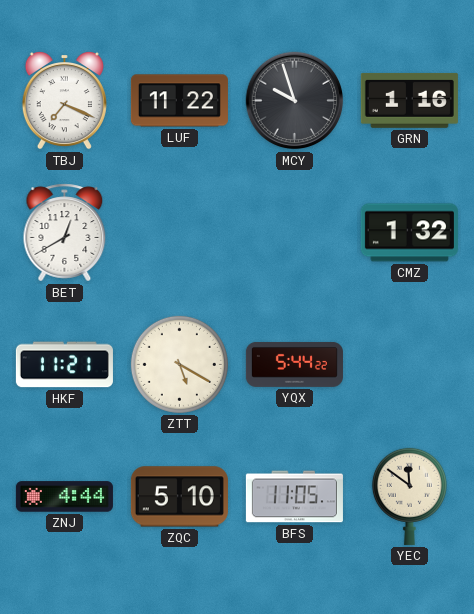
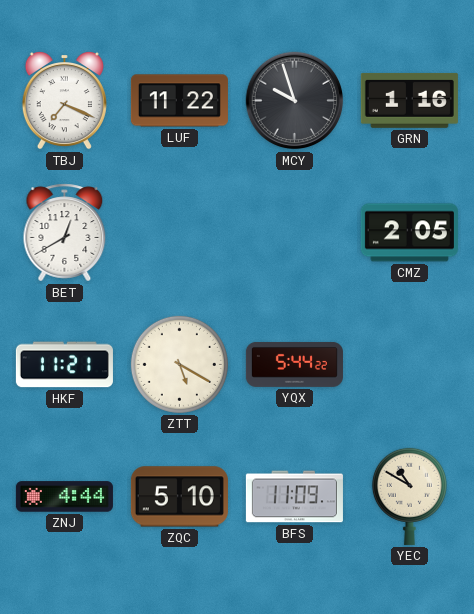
CMZ: 1:32 -> 2:05
BFS: 11:05 -> 11:09
YEC: 11:51 -> 10:50
